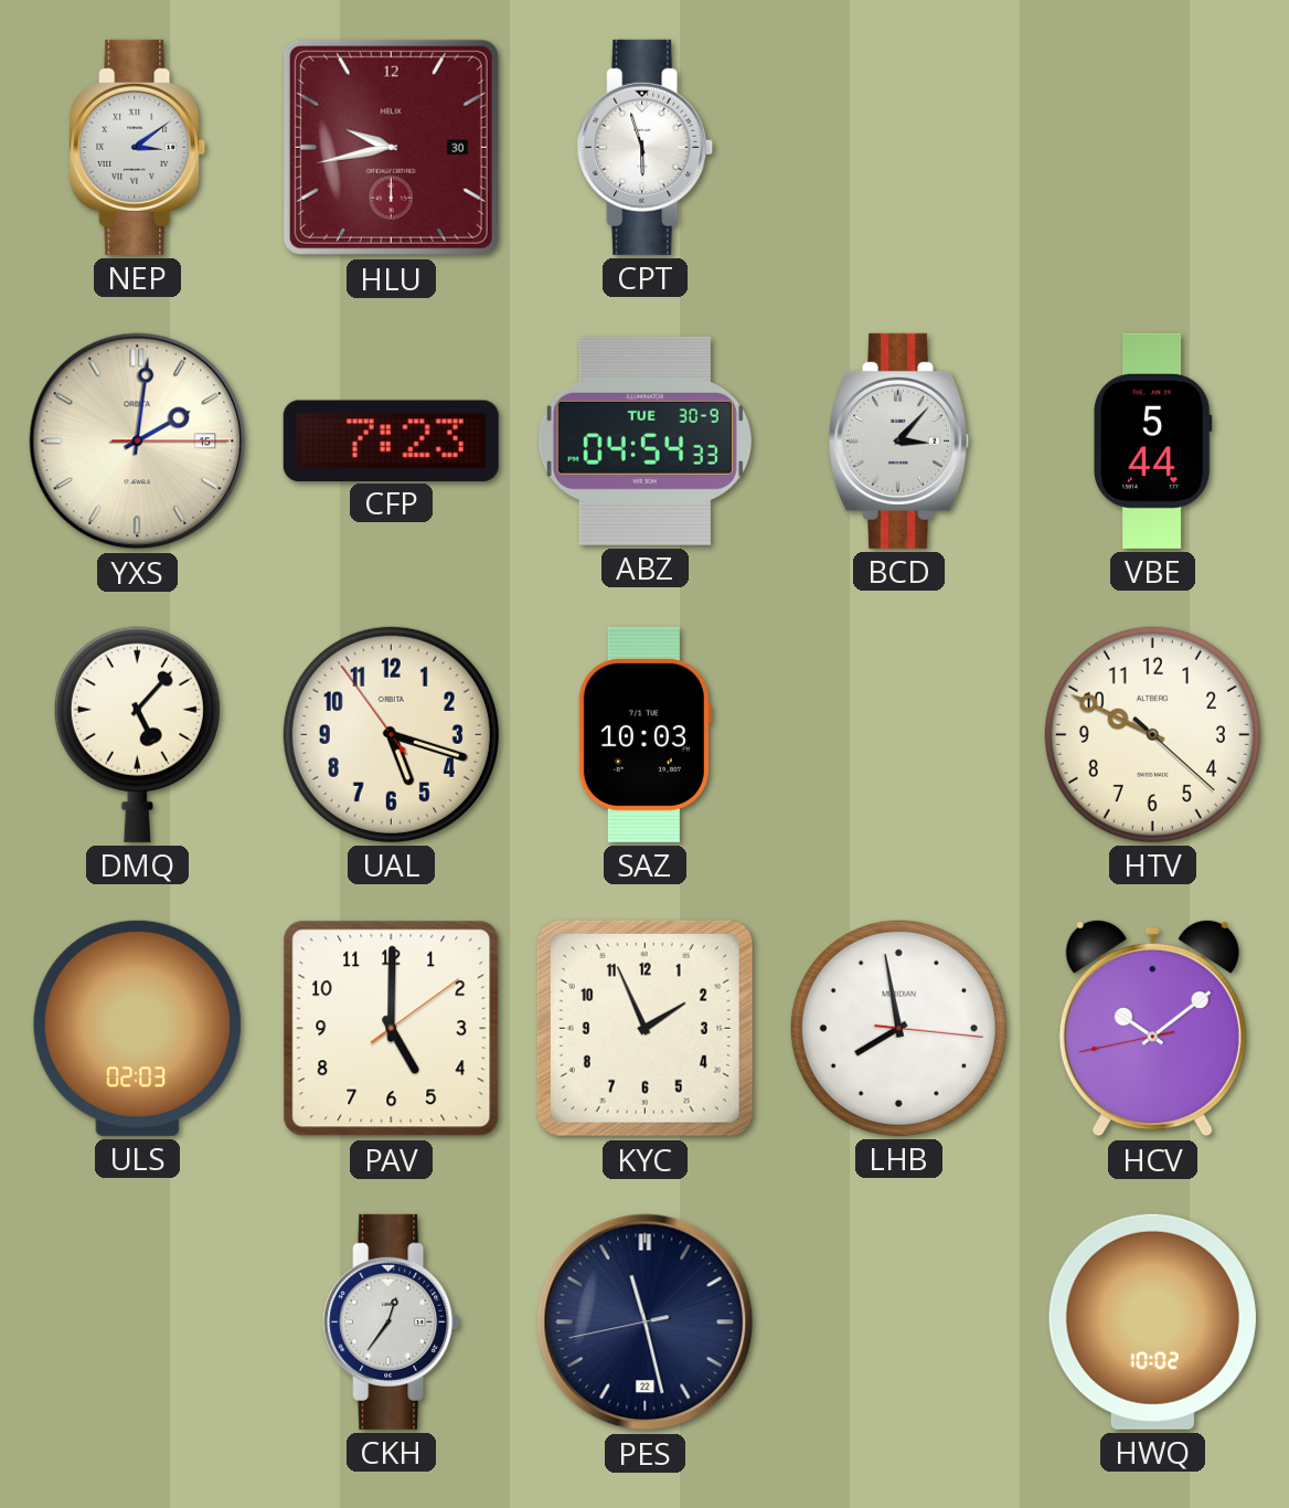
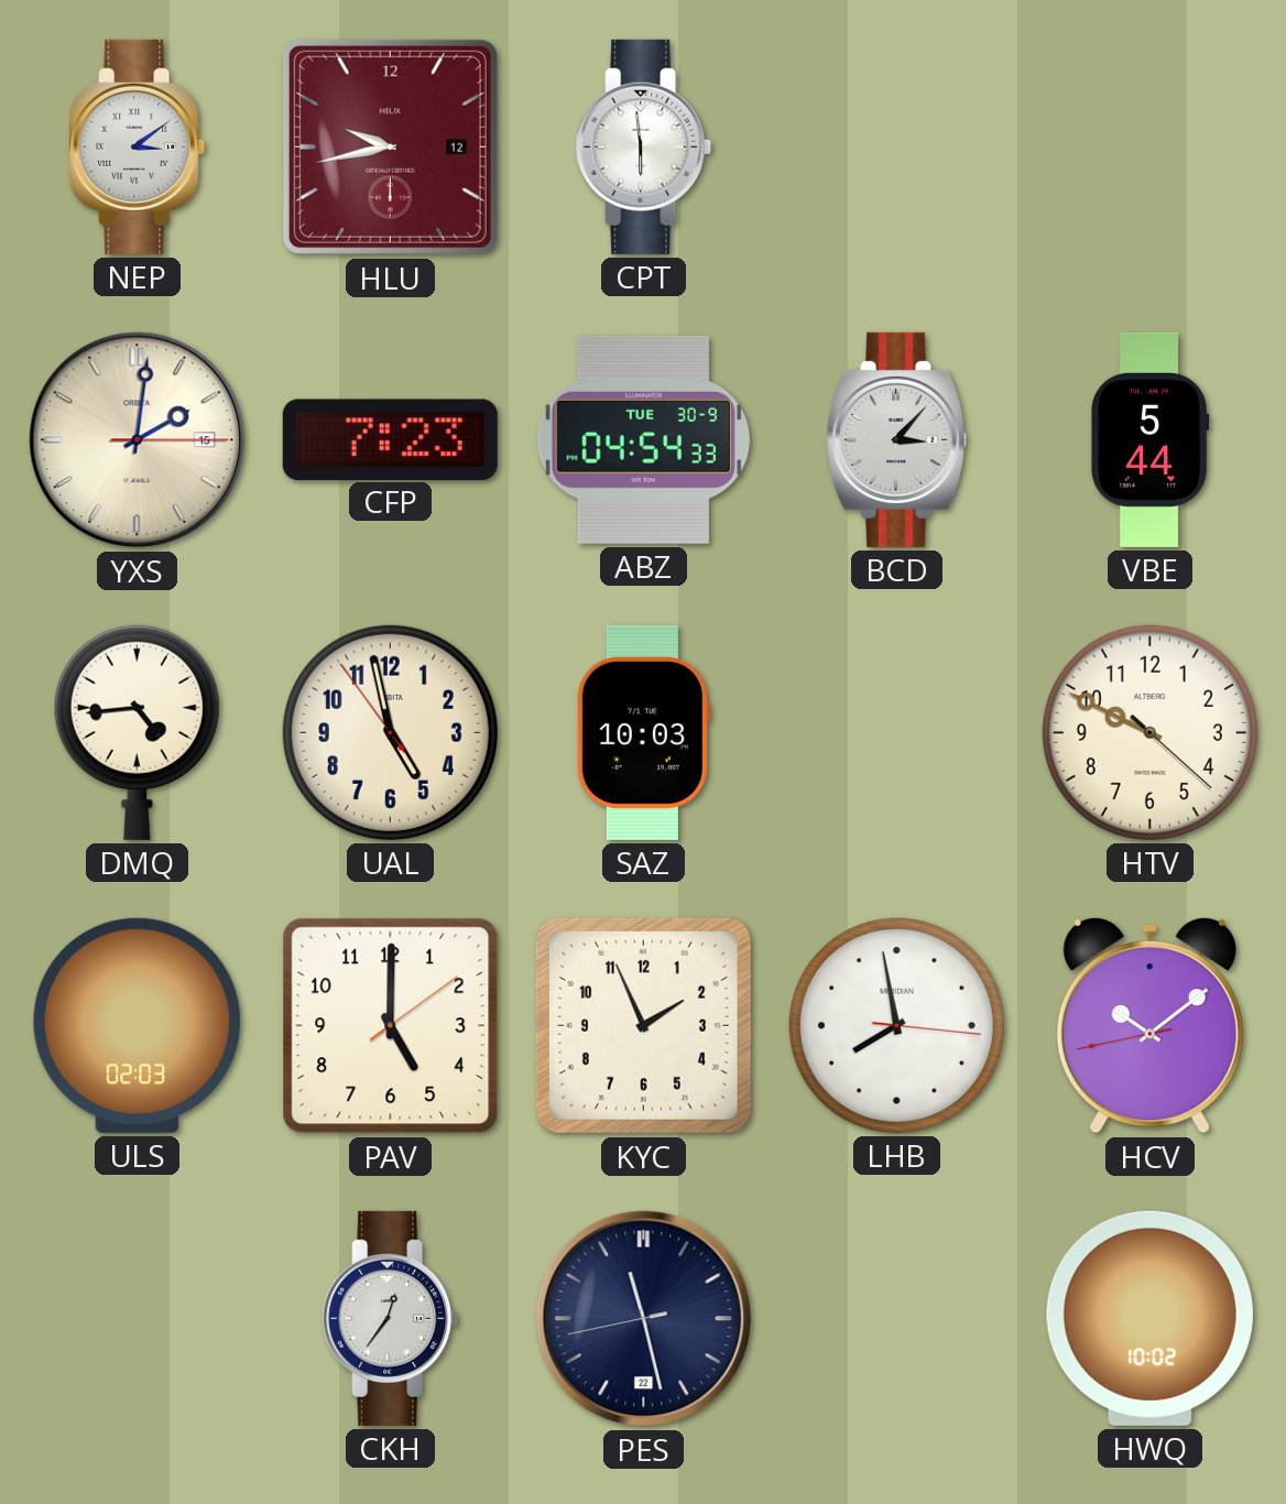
HLU date: 30 -> 12
CPT: 5:57 -> 5:59
DMQ: 5:07 -> 4:44
UAL: 5:17 -> 4:57
